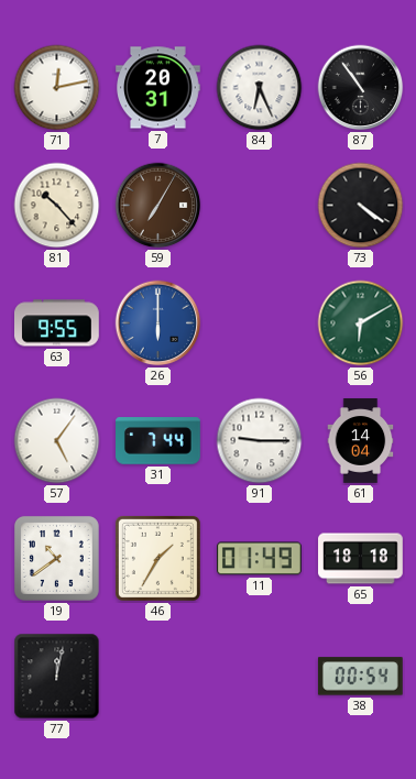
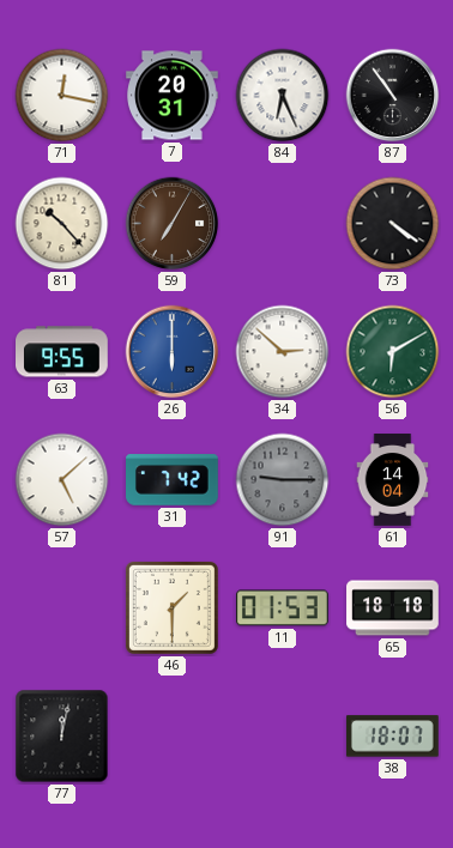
71: 12:13 -> 12:17
34: none -> 2:52
57: 5:06 -> 5:08
31: 7:44 -> 7:42
91 dial: white -> grey
19: 10:39 -> none
46: 1:35 -> 1:30
11: 01:49 -> 01:53
38: 00:54 -> 18:07
